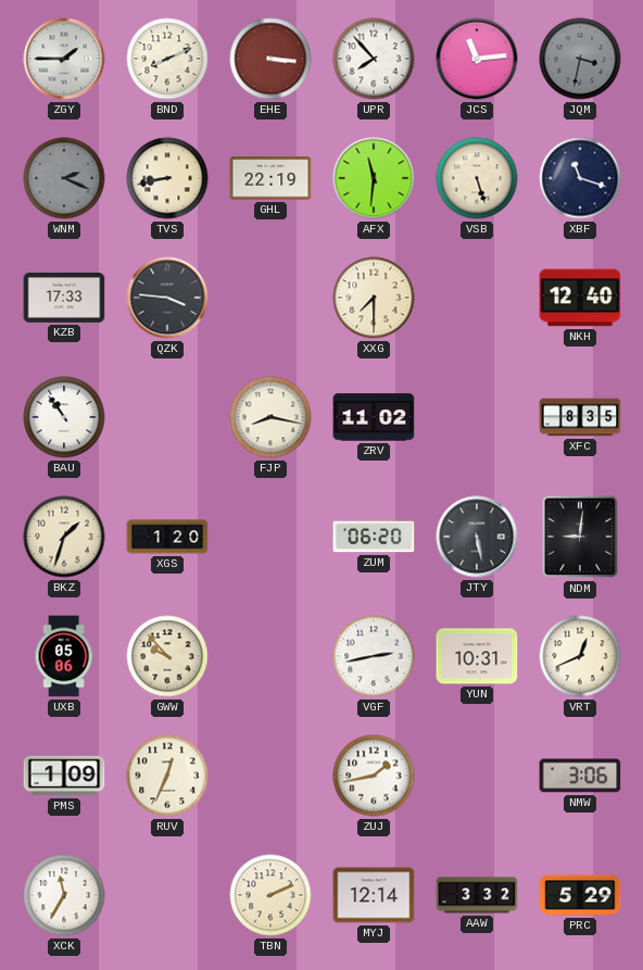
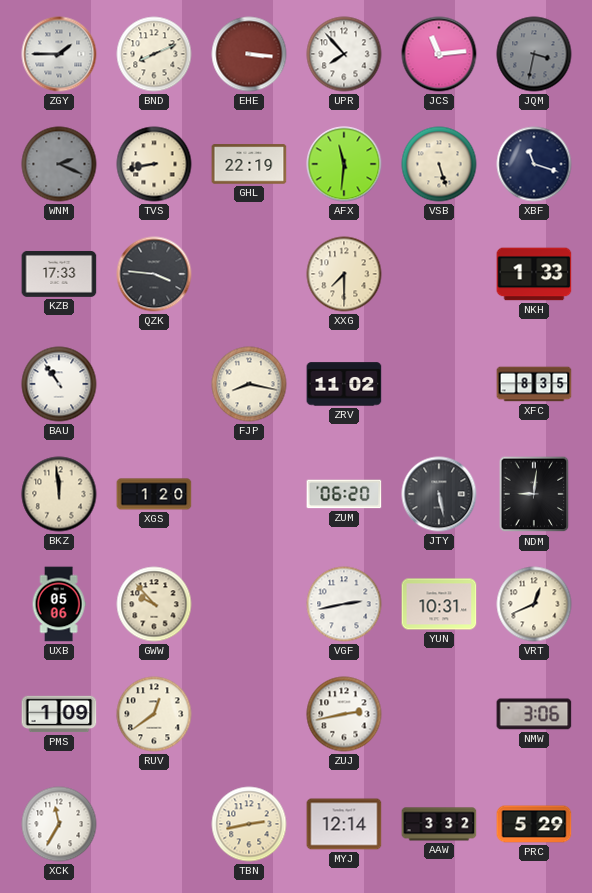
NKH: 12:40 -> 1:33
BKZ: 1:33 -> 11:59
RUV: 12:34 -> 12:39
ZUJ: 1:43 -> 2:43
TBN: 2:11 -> 2:43
